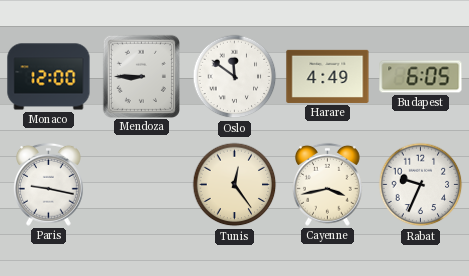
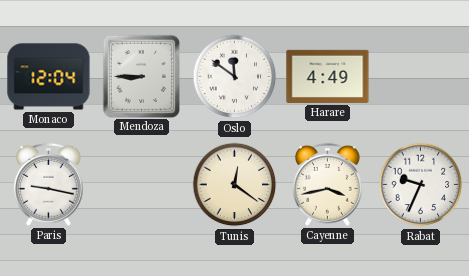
Monaco: 12:00 -> 12:04
Budapest: 6:05 -> none
Tunis: 12:24 -> 12:21
